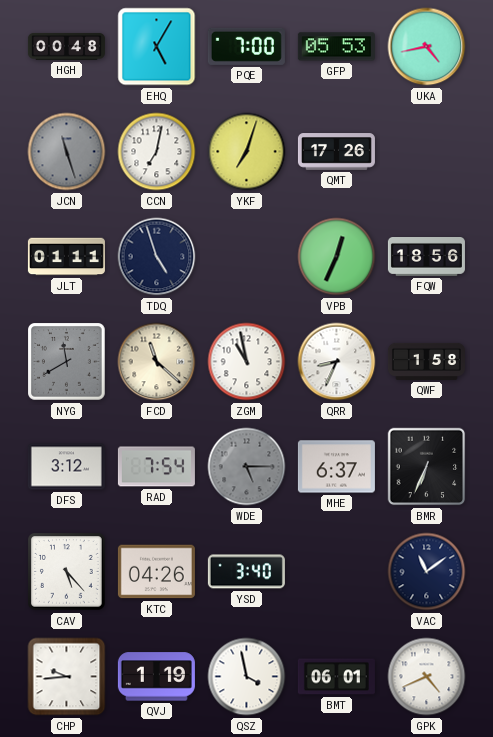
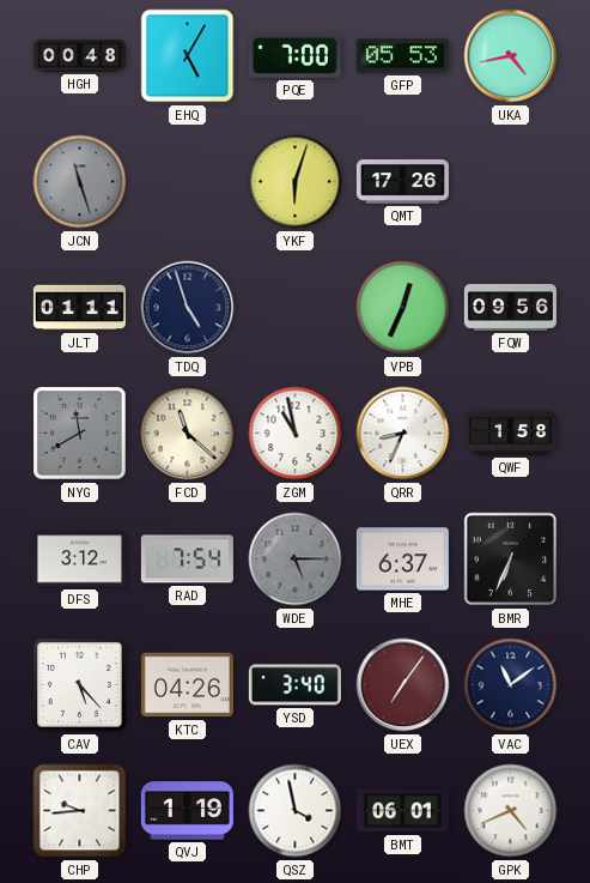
CCN: 7:02 -> none
YKF: 7:03 -> 6:03
FQW: 18:56 -> 09:56
UEX: none -> 7:06
